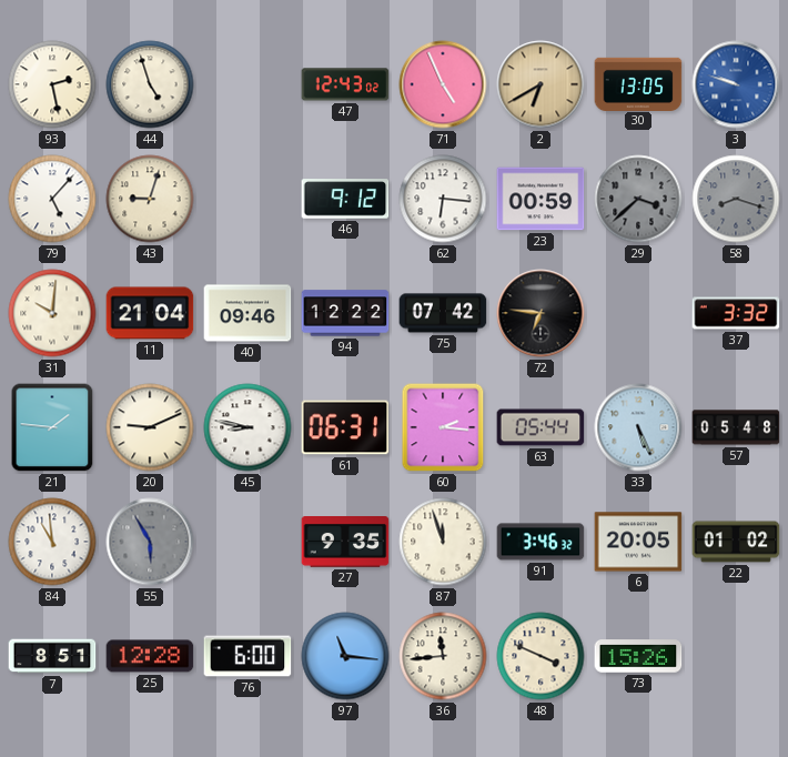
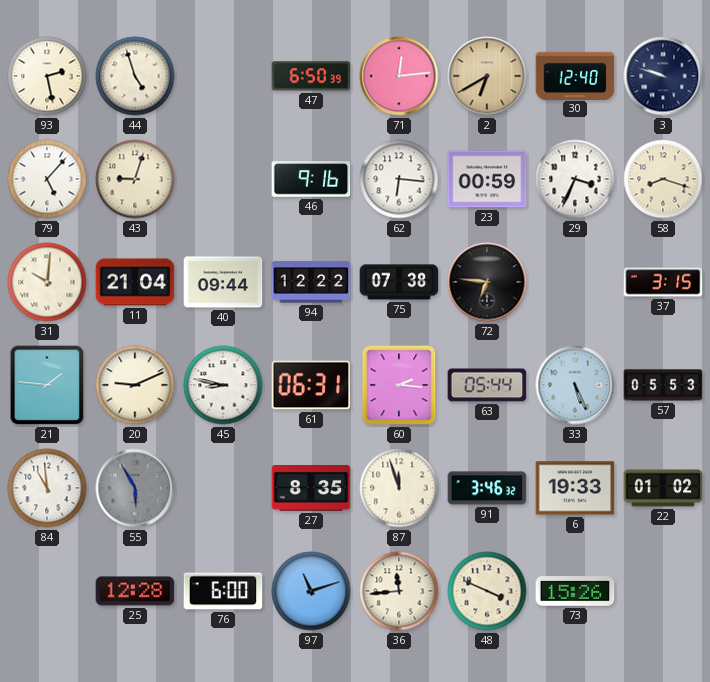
47: 12:43 -> 6:50
71: 4:56 -> 12:14
30: 13:05 -> 12:40
3 dial: blue -> navy
46: 9:12 -> 9:16
29: 3:38 -> 3:34
29 dial: grey -> white
58 dial: grey -> cream
40: 09:46 -> 09:44
75: 07:42 -> 07:38
37: 3:32 -> 3:15
57: 05:48 -> 05:53
27: 9:35 -> 8:35
6: 20:05 -> 19:33
7: 8:51 -> none
97: 11:16 -> 11:12
